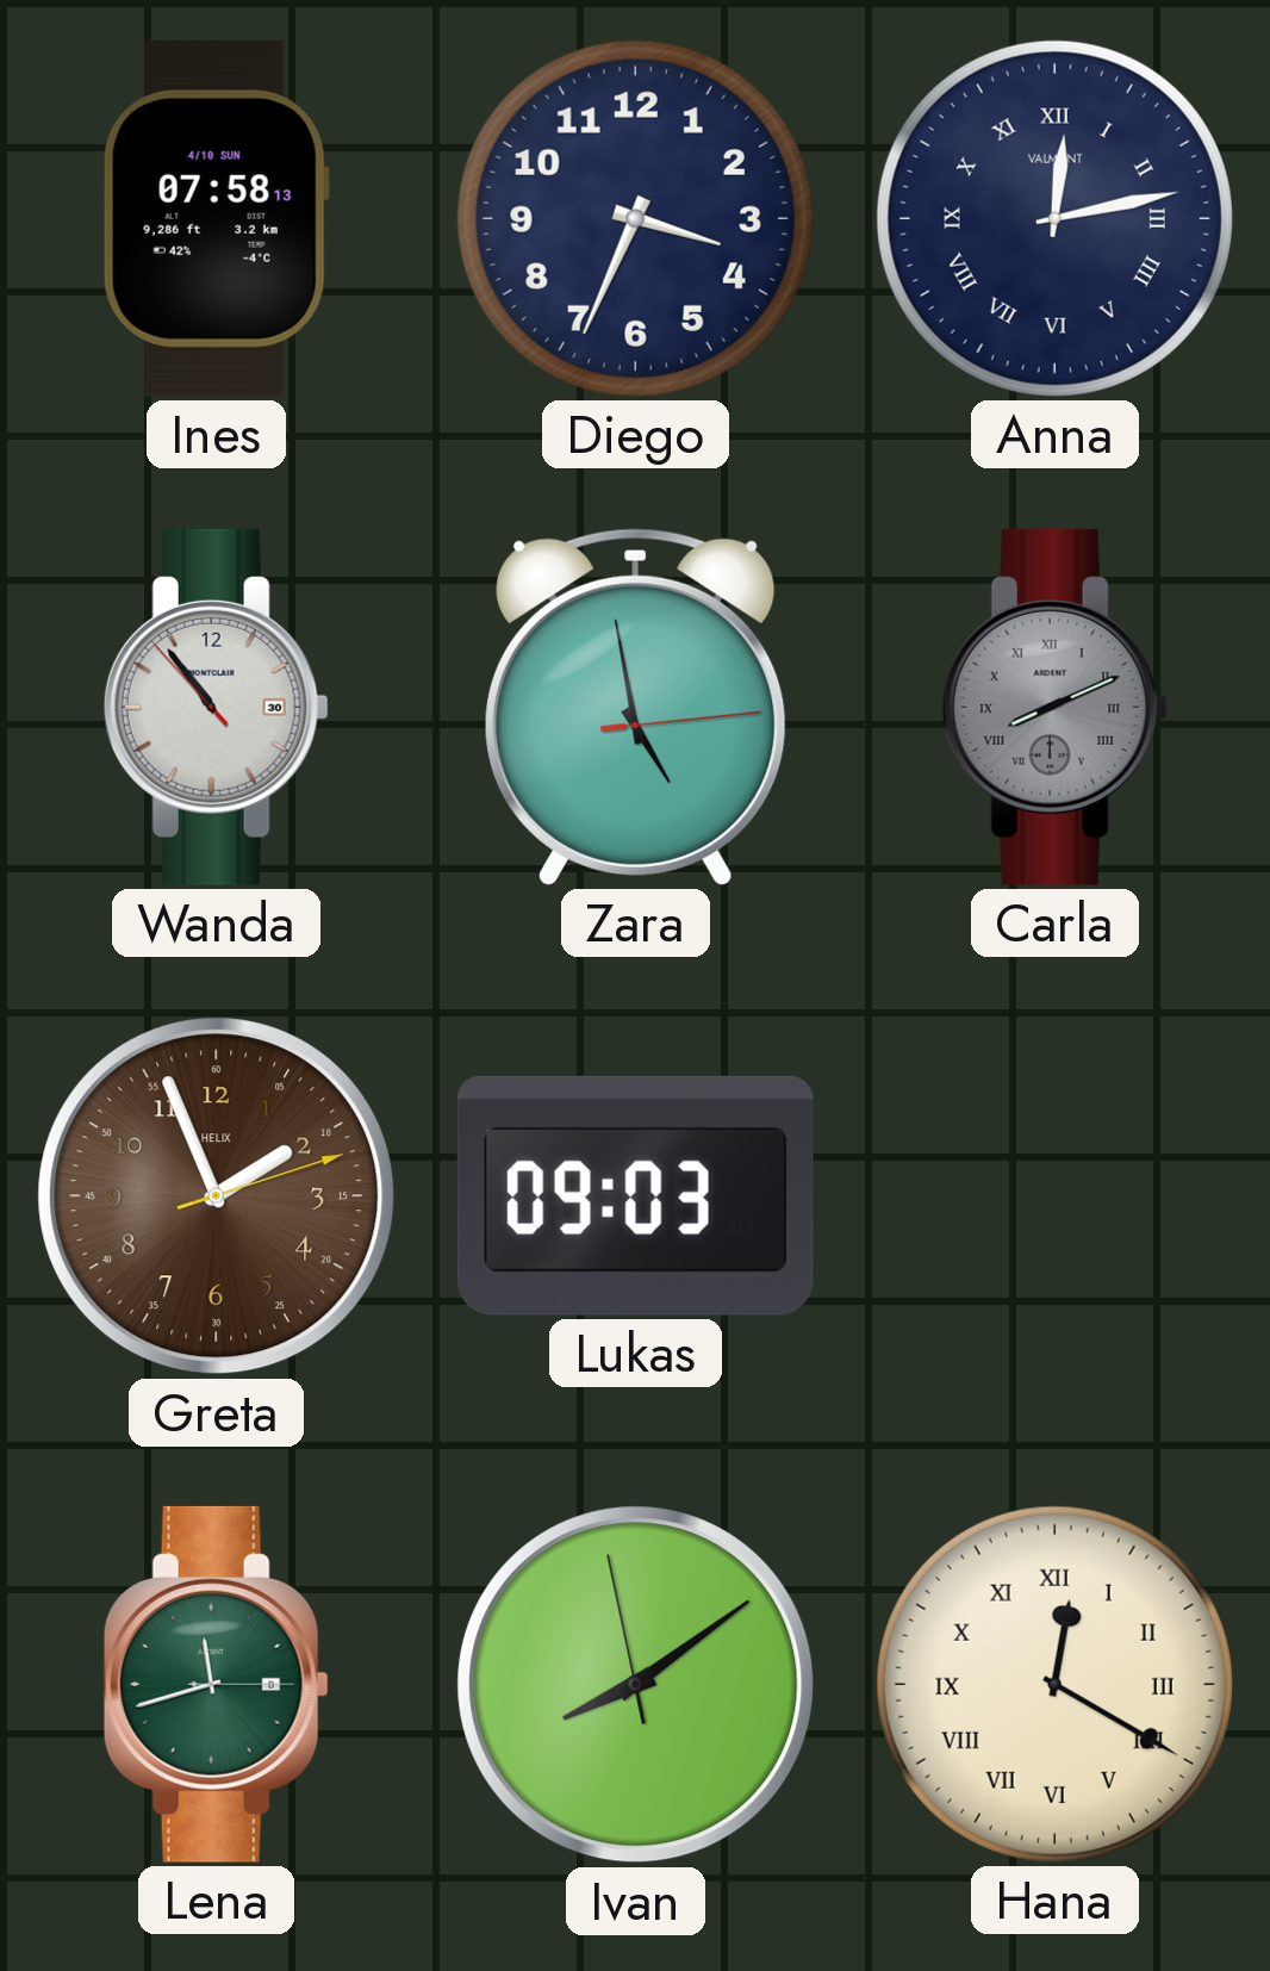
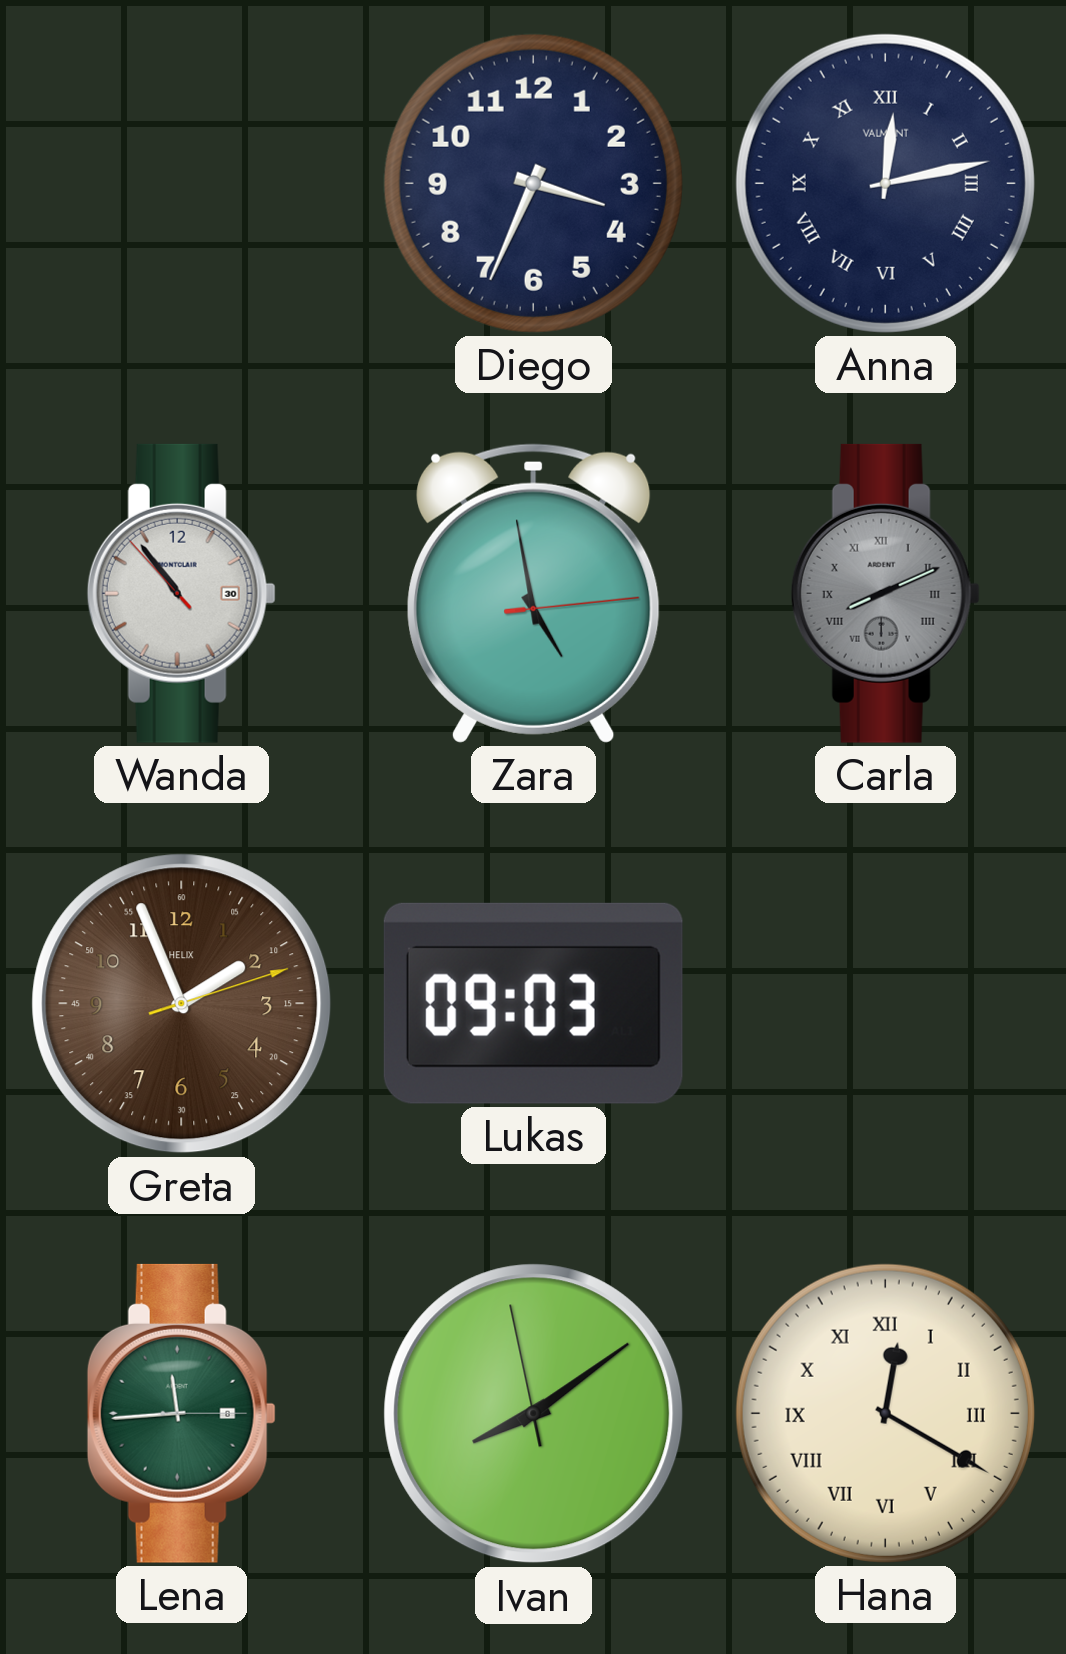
Ines: 07:58 -> none
Lena: 11:42 -> 11:44
